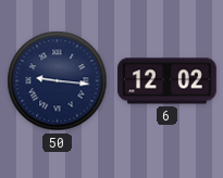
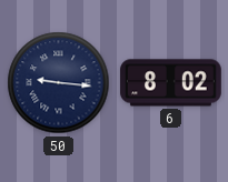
6: 12:02 -> 8:02
